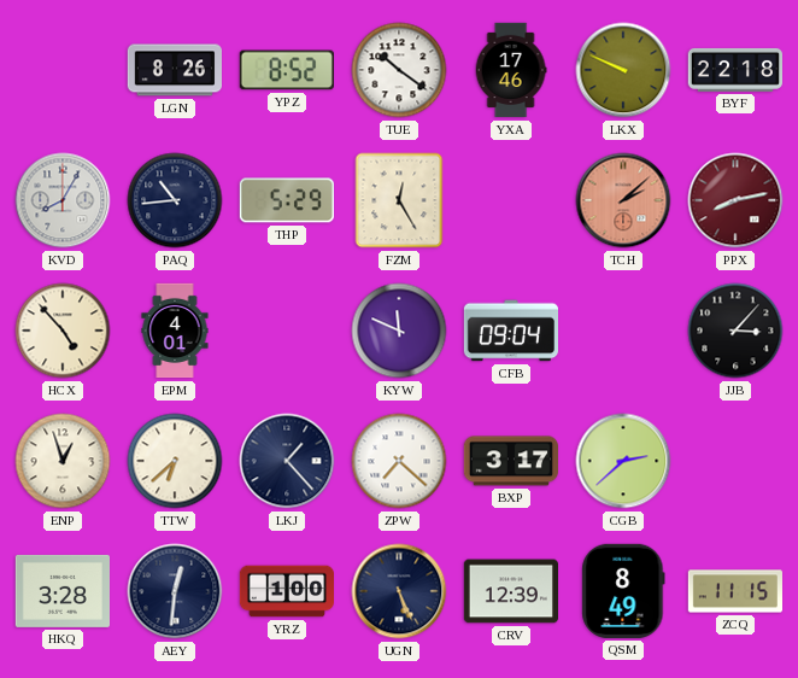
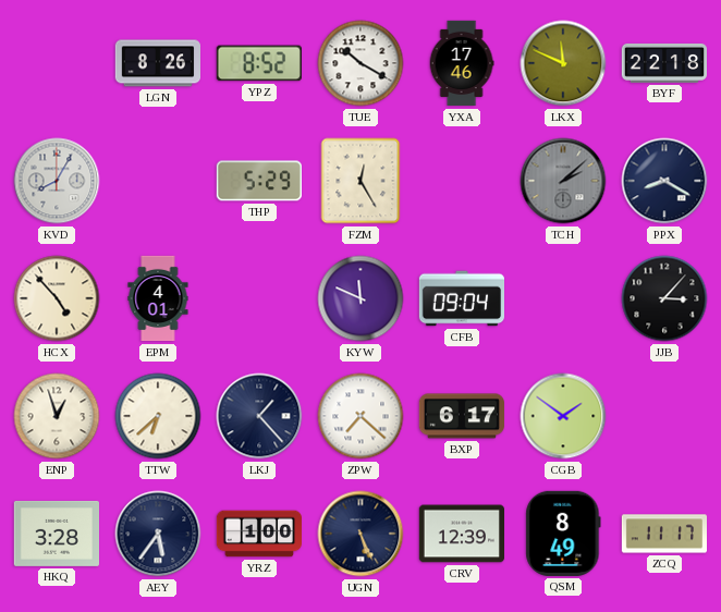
TUE: 10:21 -> 10:20
LKX: 9:49 -> 11:49
PAQ: 10:44 -> none
TCH dial: salmon -> grey
PPX: 8:13 -> 8:20
PPX dial: burgundy -> navy
BXP: 3:17 -> 6:17
CGB: 2:38 -> 1:51
AEY: 12:31 -> 5:36
ZCQ: 11:15 -> 11:17
